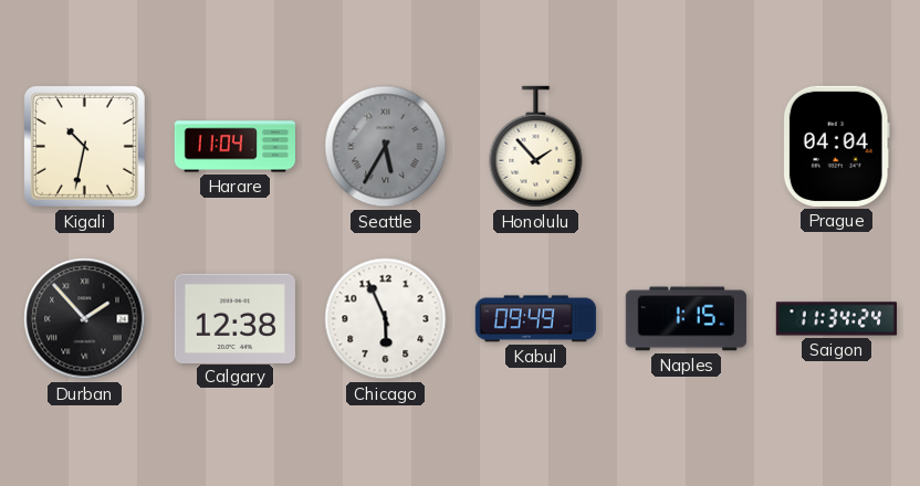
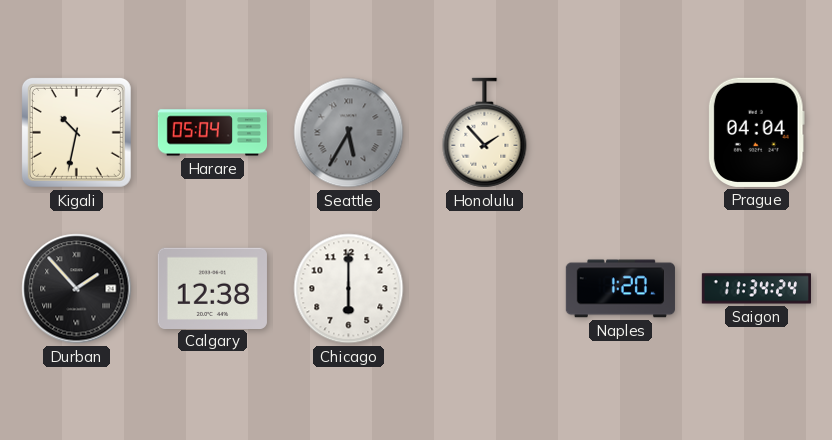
Harare: 11:04 -> 05:04
Chicago: 5:56 -> 6:00
Kabul: 09:49 -> none
Naples: 1:15 -> 1:20
